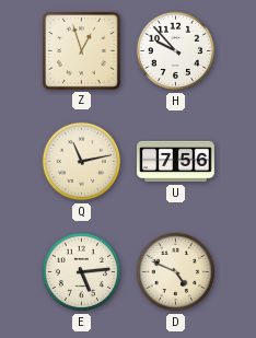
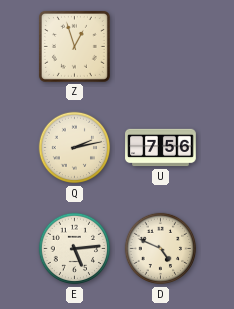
H: 9:53 -> none
Q: 11:13 -> 2:13
